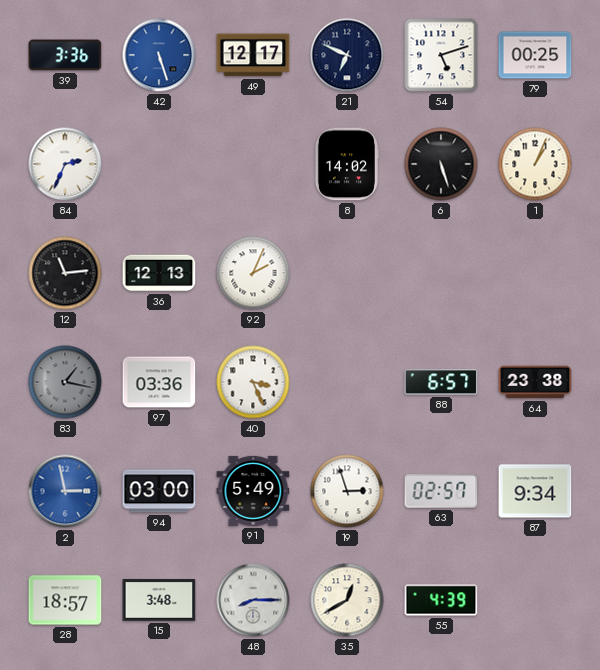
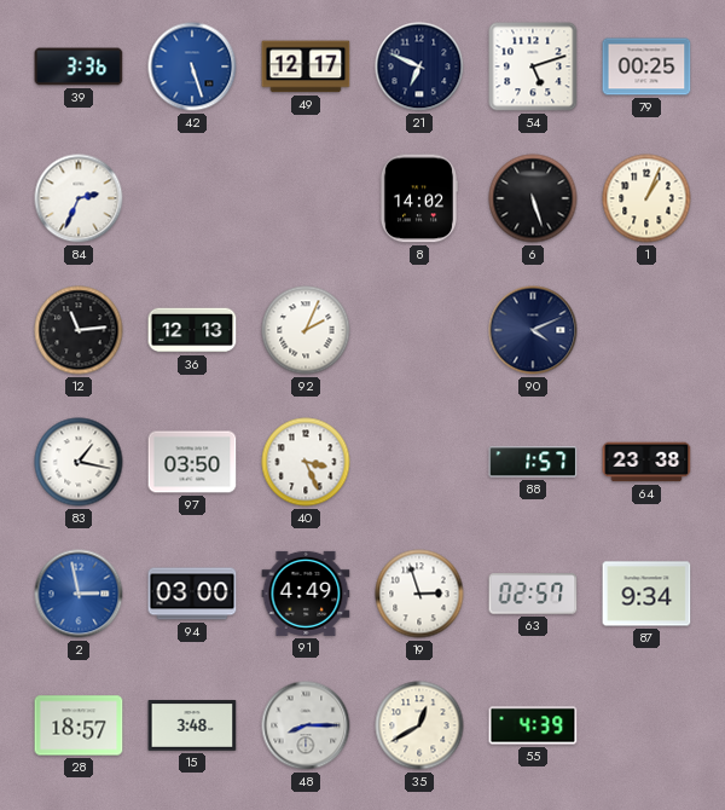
90: none -> 4:11
83 dial: grey -> white
97: 03:36 -> 03:50
88: 6:57 -> 1:57
91: 5:49 -> 4:49
